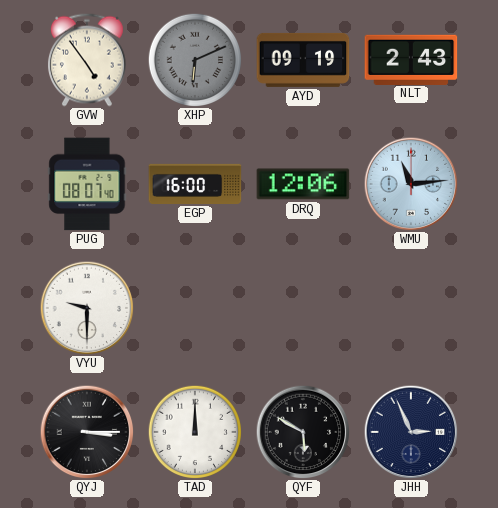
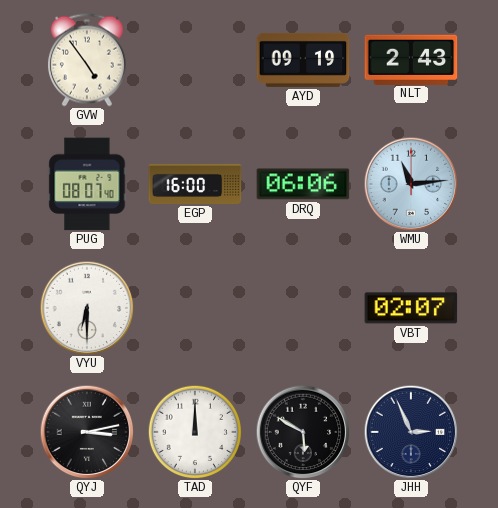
XHP: 6:11 -> none
DRQ: 12:06 -> 06:06
VYU: 9:30 -> 6:30
VBT: none -> 02:07
QYJ: 3:15 -> 3:13
